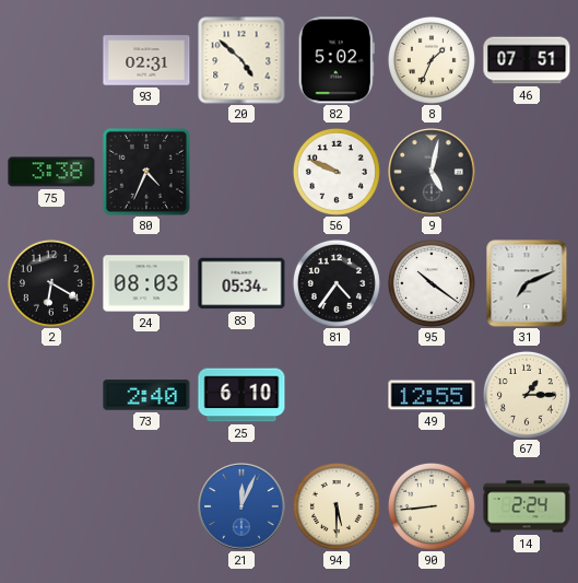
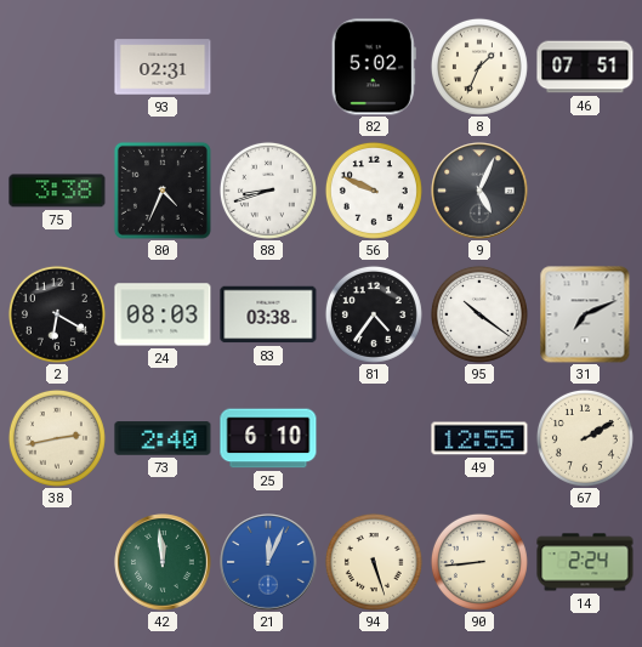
20: 4:52 -> none
88: none -> 8:42
9: 5:02 -> 5:04
83: 05:34 -> 03:38
38: none -> 2:43
67: 1:15 -> 2:10
42: none -> 11:59
94: 5:30 -> 5:27
